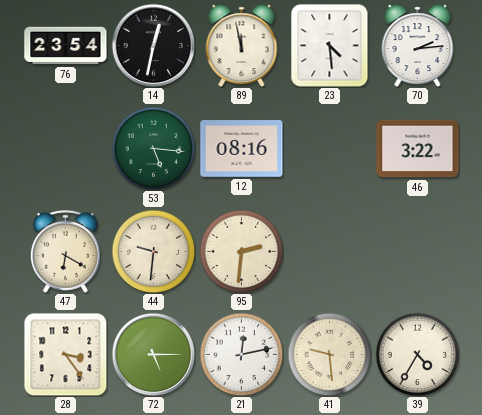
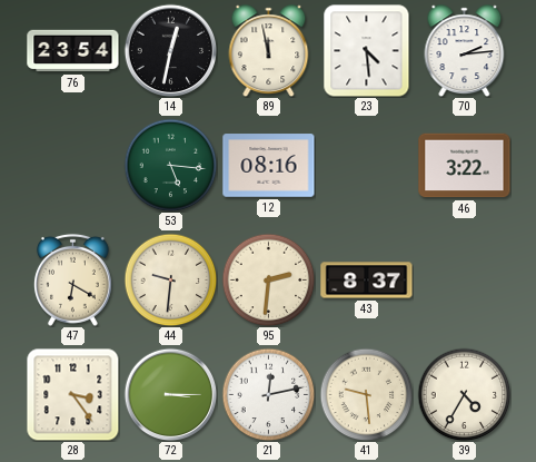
43: none -> 8:37
72: 5:15 -> 3:15
